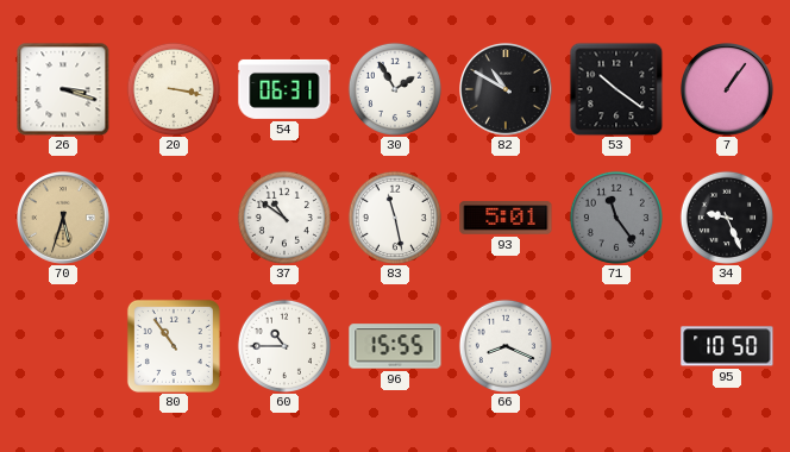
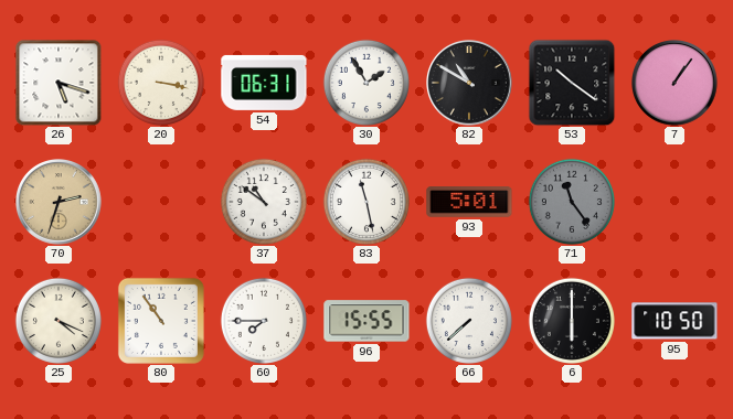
26: 3:18 -> 5:18
70: 5:33 -> 2:33
34: 9:26 -> none
25: none -> 4:19
60: 10:45 -> 7:45
66: 8:19 -> 7:38
6: none -> 6:00
